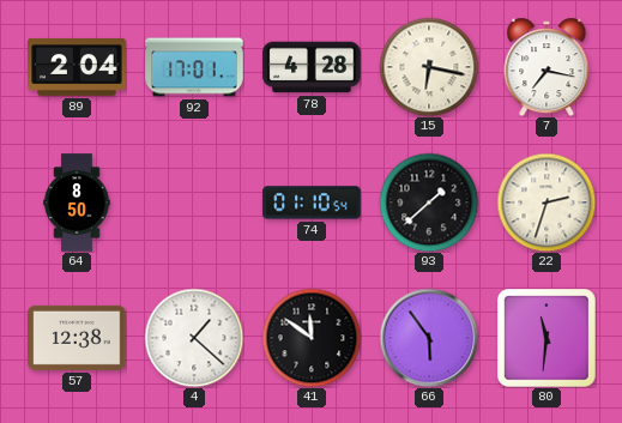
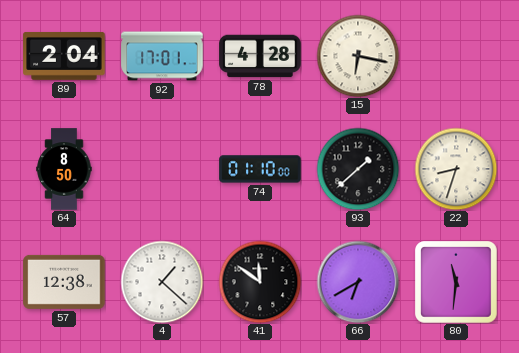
7: 7:17 -> none
74: 01:10:54 -> 01:10:00
22: 2:33 -> 8:33
66: 5:54 -> 6:40
